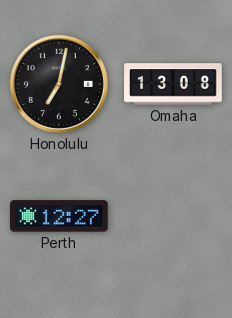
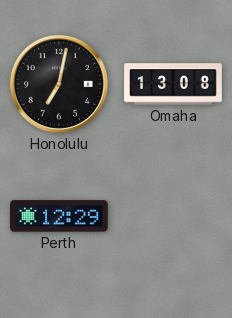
Perth: 12:27 -> 12:29
